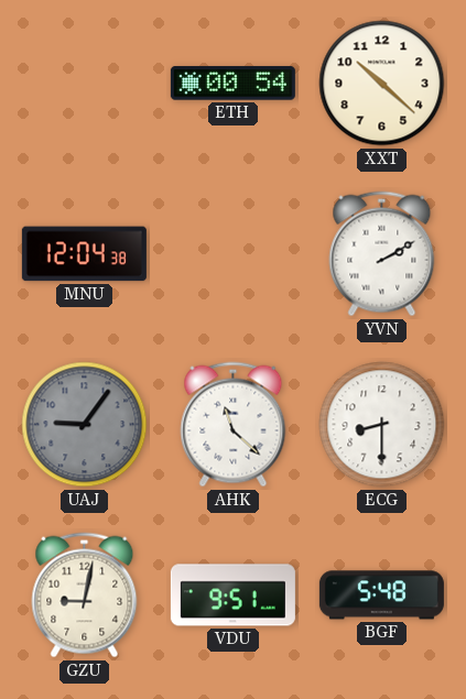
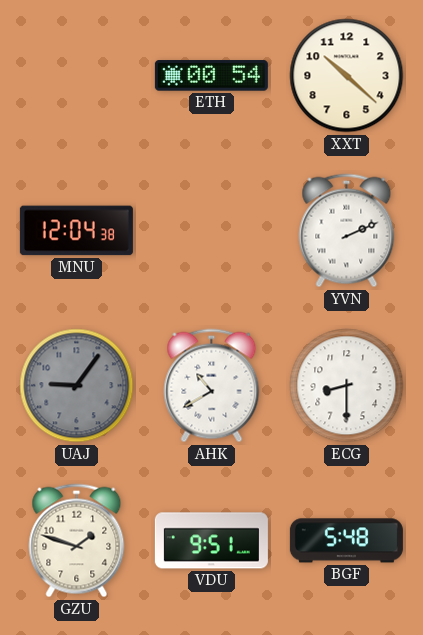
YVN: 2:10 -> 2:11
AHK: 11:22 -> 10:40
GZU: 9:02 -> 1:48
